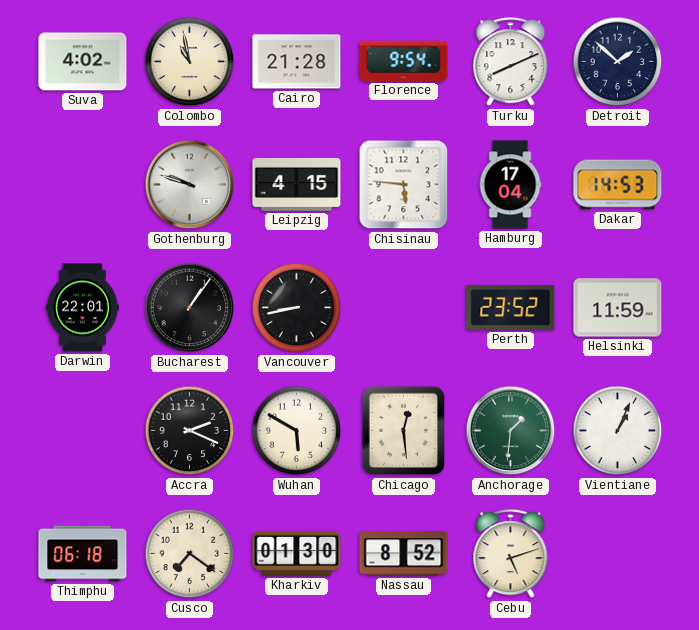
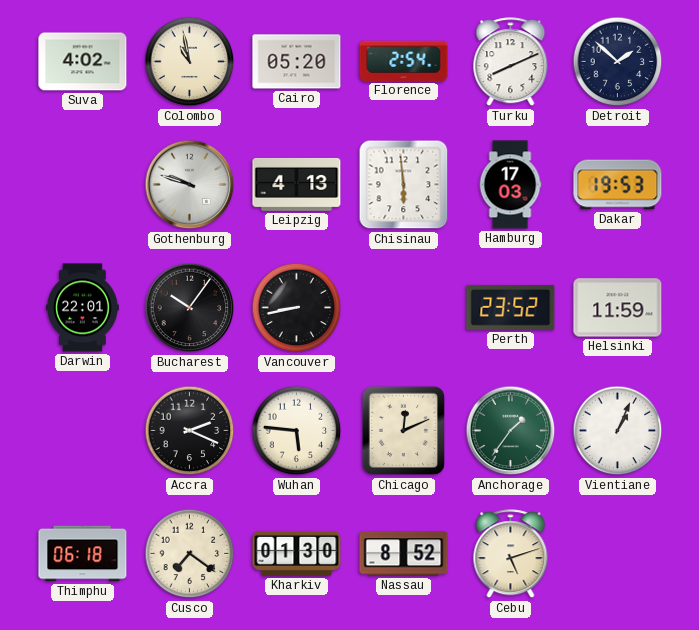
Cairo: 21:28 -> 05:20
Florence: 9:54 -> 2:54
Leipzig: 4:15 -> 4:13
Chisinau: 5:46 -> 5:59
Hamburg: 17:04 -> 17:03
Dakar: 14:53 -> 19:53
Bucharest: 1:06 -> 10:06
Wuhan: 5:50 -> 5:46
Chicago: 12:29 -> 12:11
Anchorage: 1:31 -> 1:36
